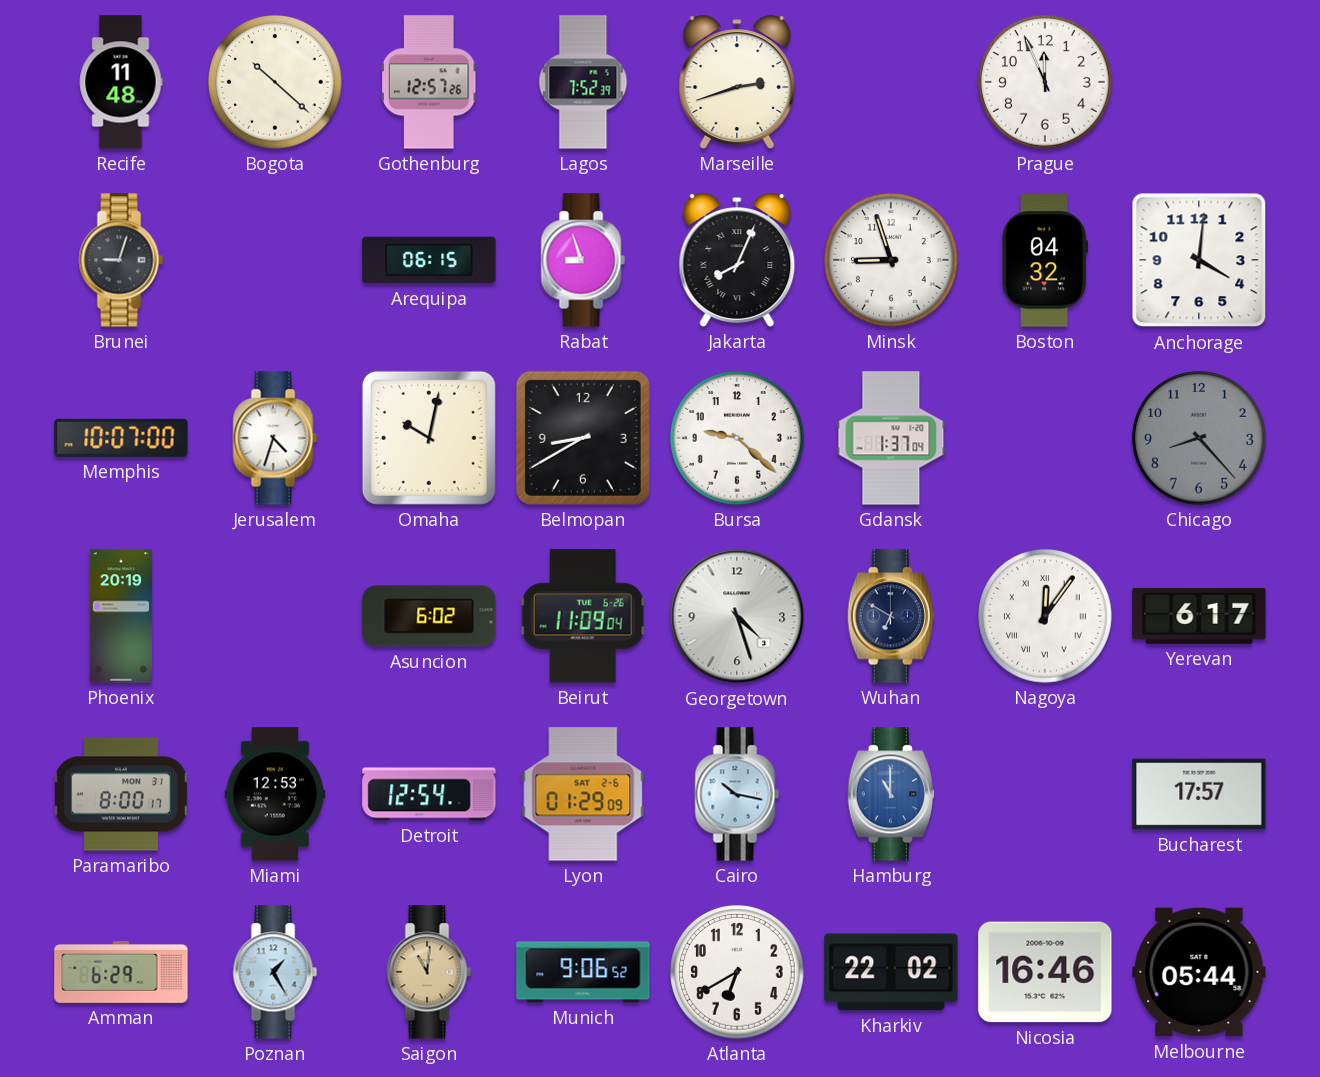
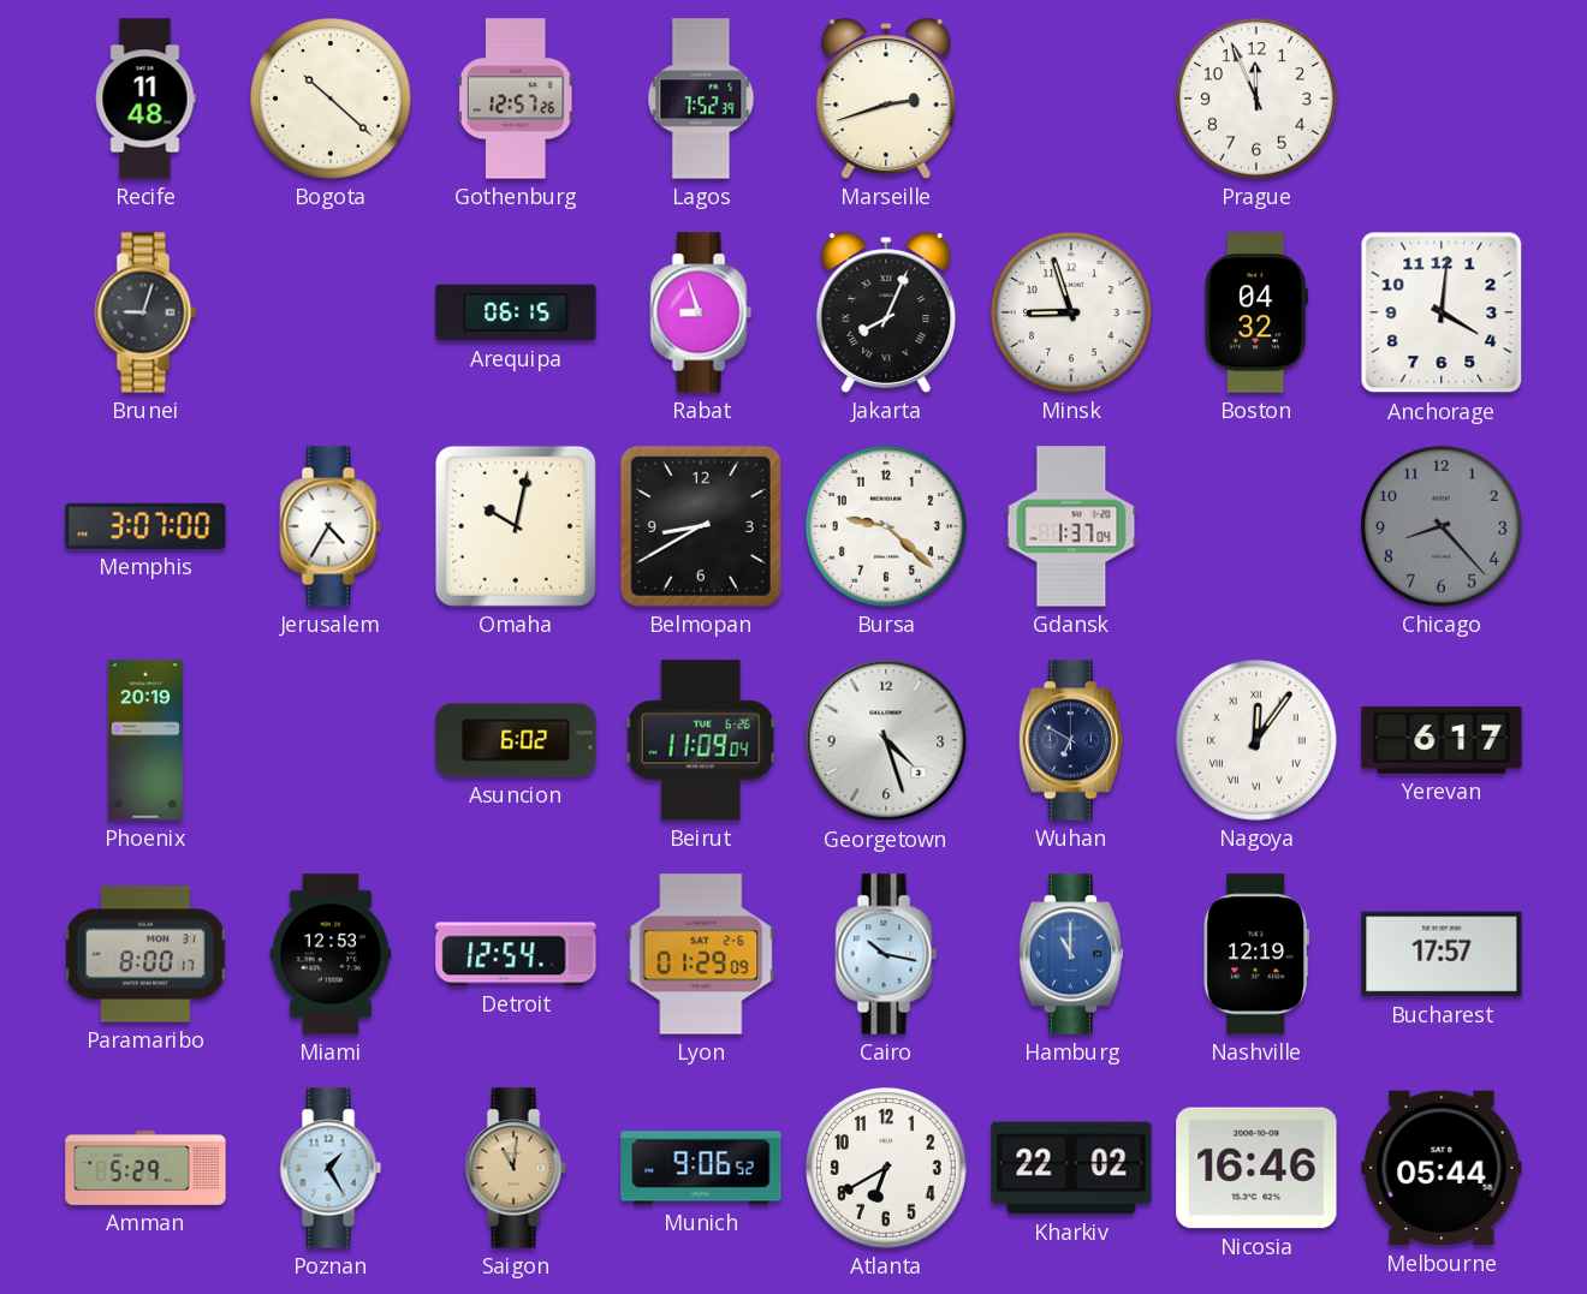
Memphis: 10:07 -> 3:07
Jerusalem: 4:33 -> 4:35
Nashville: none -> 12:19
Amman: 6:29 -> 5:29
